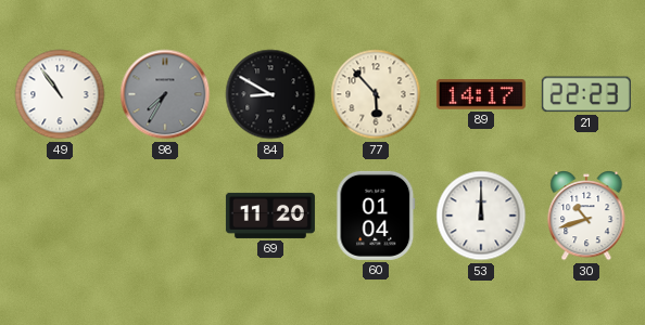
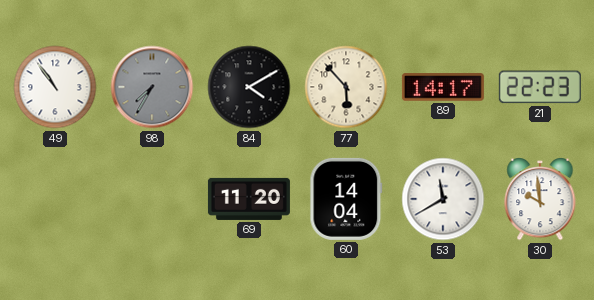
84: 8:50 -> 4:10
60: 01:04 -> 14:04
53: 12:00 -> 11:40
30: 10:42 -> 9:59
